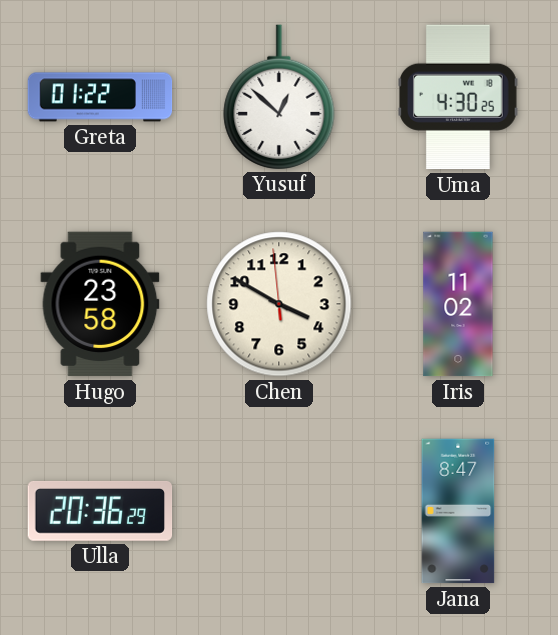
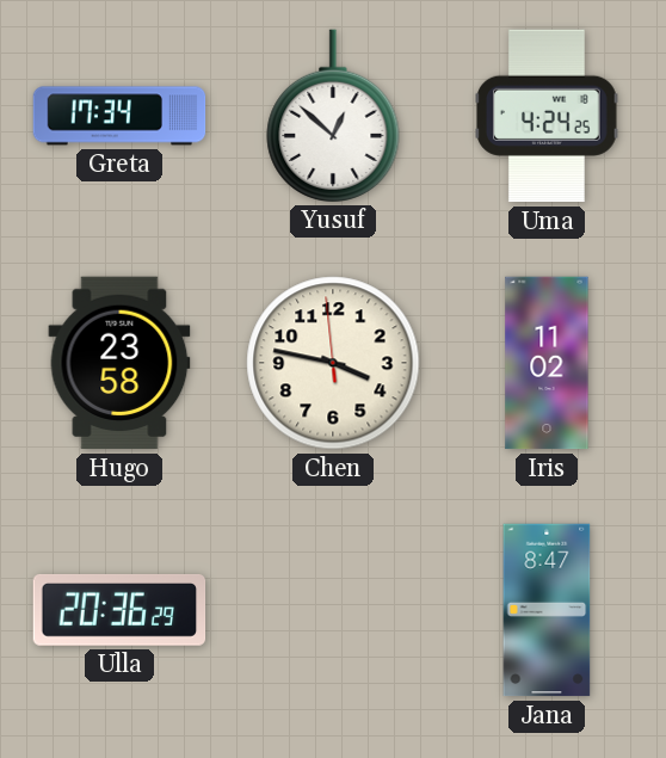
Greta: 01:22 -> 17:34
Uma: 4:30 -> 4:24
Chen: 3:49 -> 3:46
